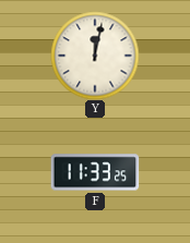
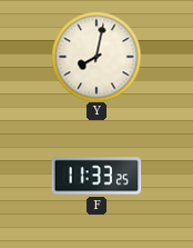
Y: 12:02 -> 8:02
